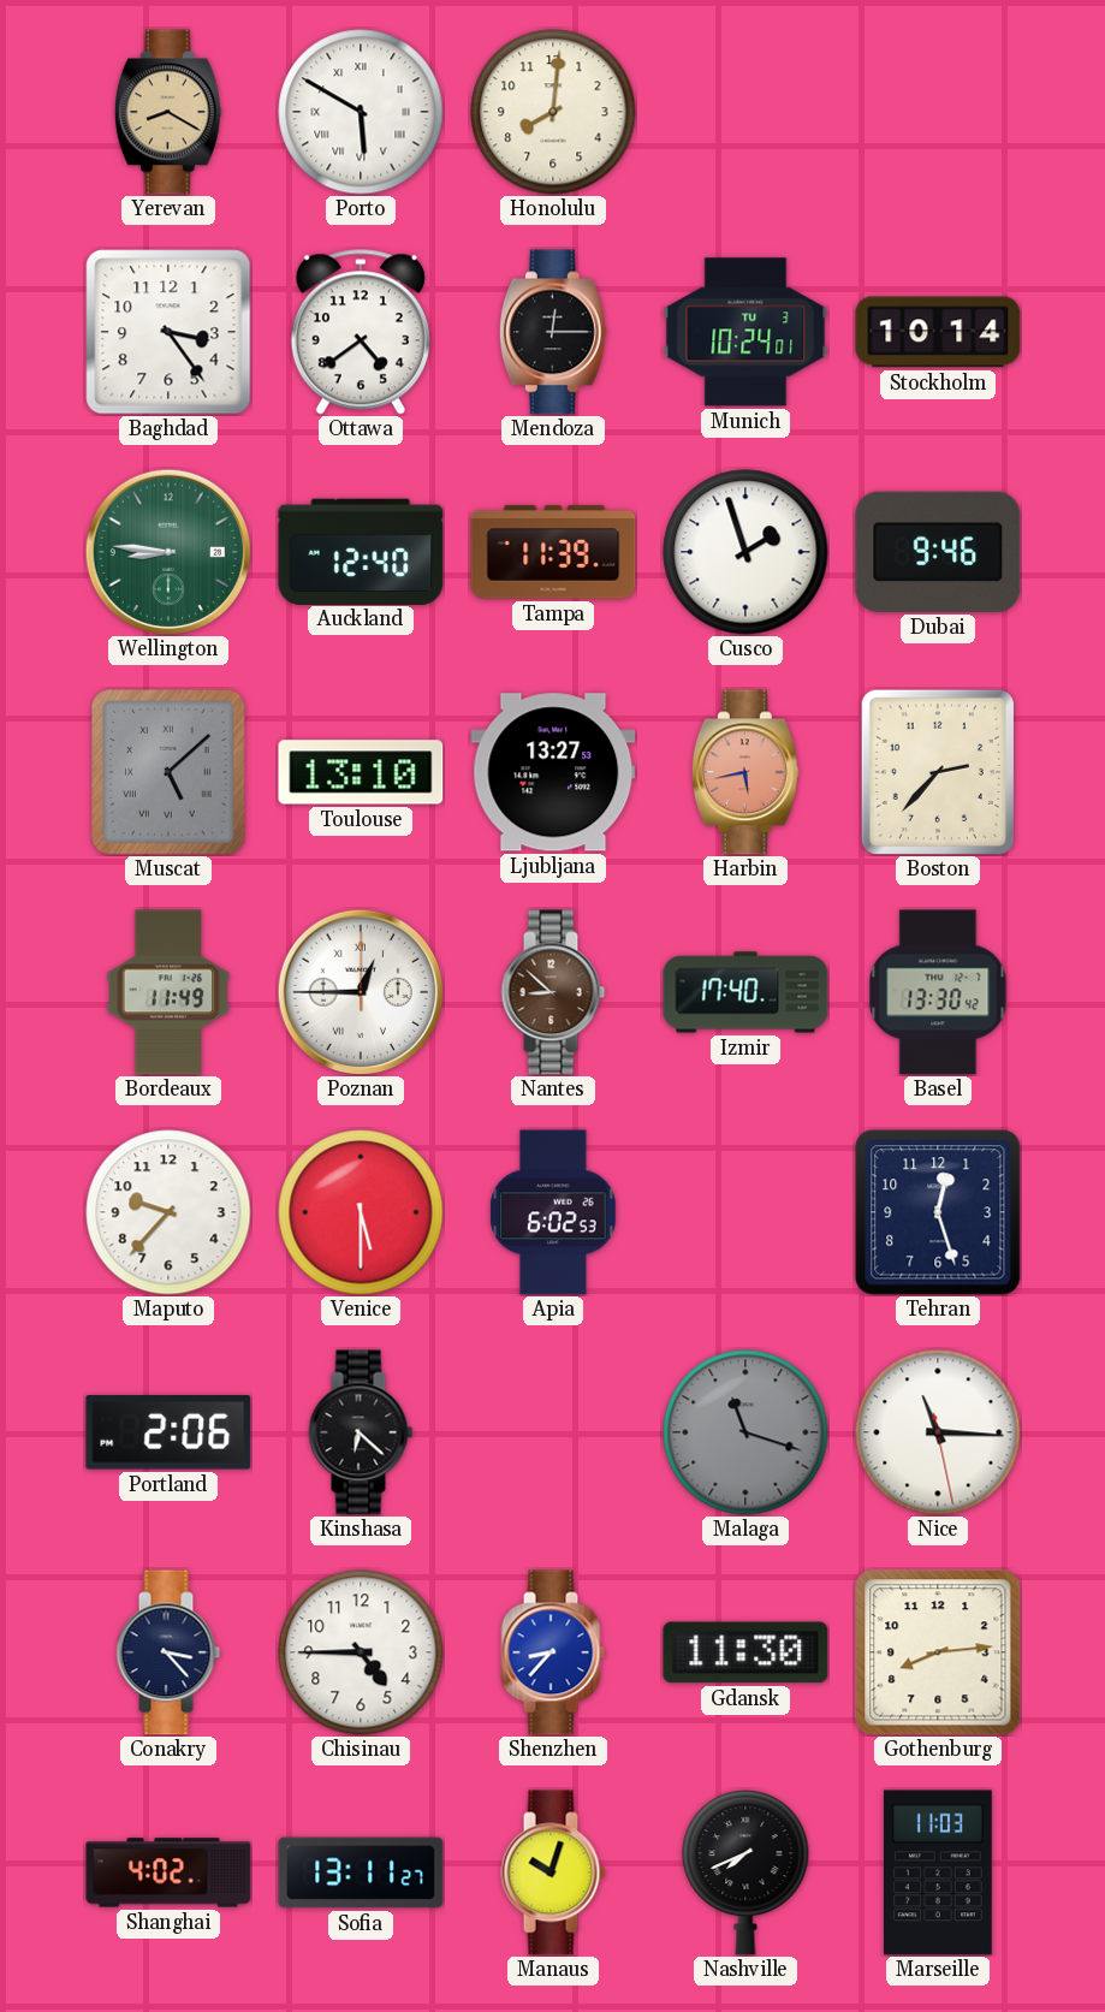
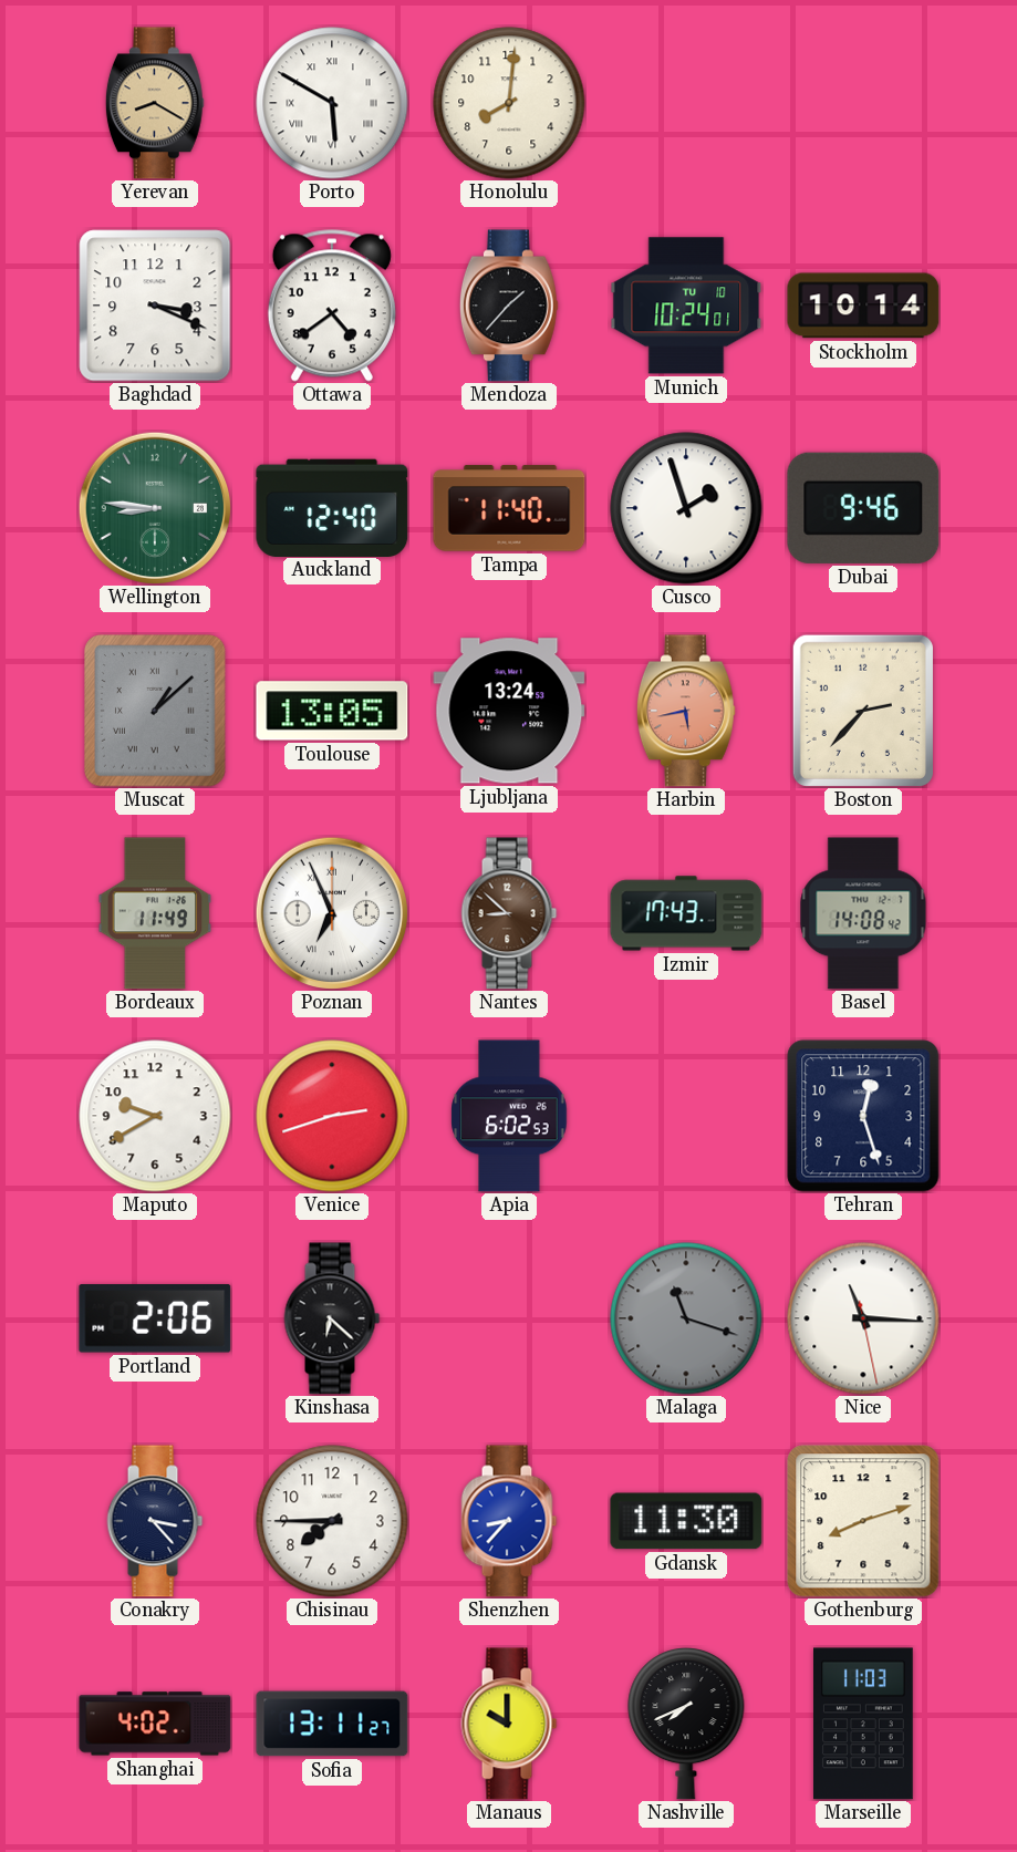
Baghdad: 3:24 -> 3:19
Mendoza: 12:15 -> 1:37
Munich date: TU 3 -> TU 10
Tampa: 11:39 -> 11:40
Muscat: 5:08 -> 1:08
Toulouse: 13:10 -> 13:05
Ljubljana: 13:27 -> 13:24
Poznan: 12:45 -> 6:56
Izmir: 17:40 -> 17:43
Basel: 13:30 -> 14:08
Maputo: 9:37 -> 9:40
Venice: 5:30 -> 2:42
Chisinau: 4:45 -> 7:45
Gothenburg: 8:14 -> 8:12
Manaus: 10:03 -> 10:00
